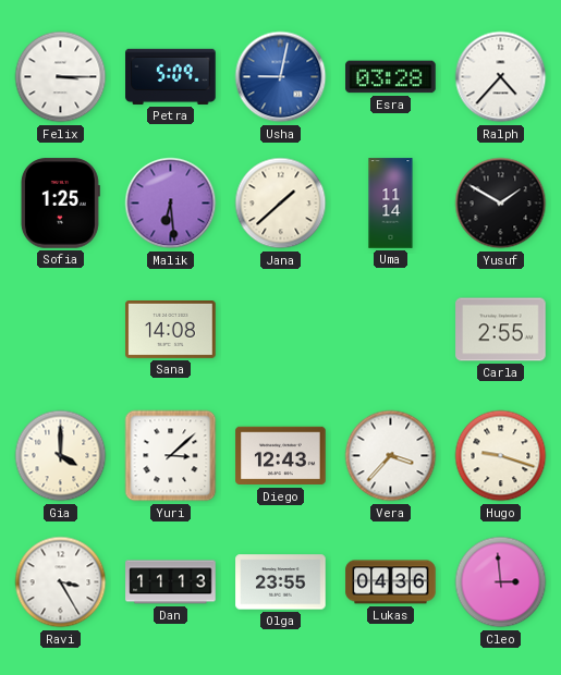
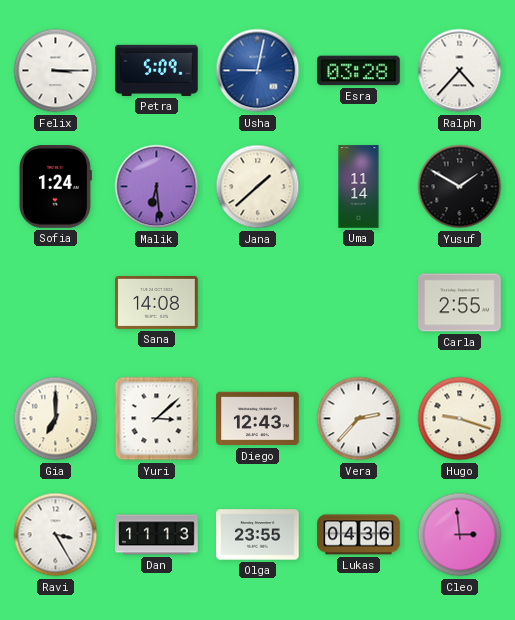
Sofia: 1:25 -> 1:24
Gia: 4:00 -> 7:00
Vera: 3:37 -> 2:37
